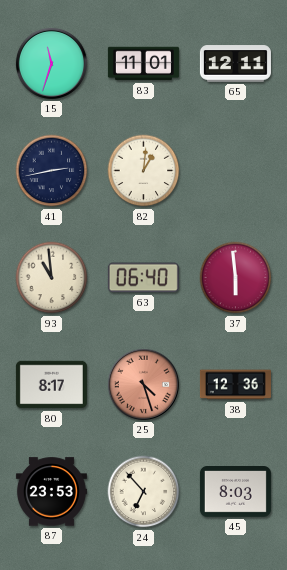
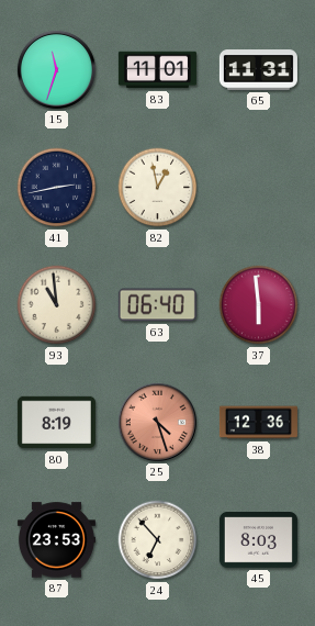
65: 12:11 -> 11:31
82: 1:01 -> 12:58
80: 8:17 -> 8:19
